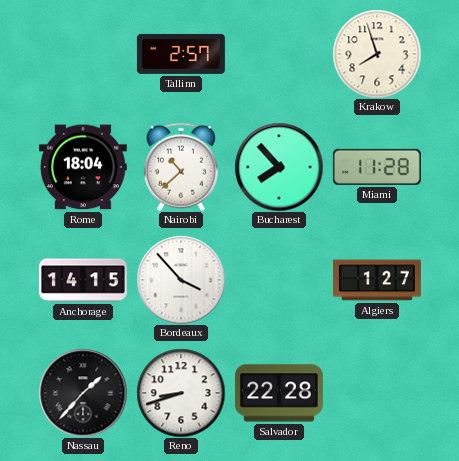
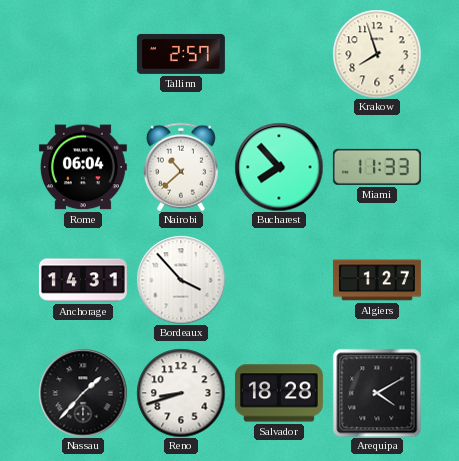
Rome: 18:04 -> 06:04
Miami: 11:28 -> 11:33
Anchorage: 14:15 -> 14:31
Salvador: 22:28 -> 18:28
Arequipa: none -> 4:10
